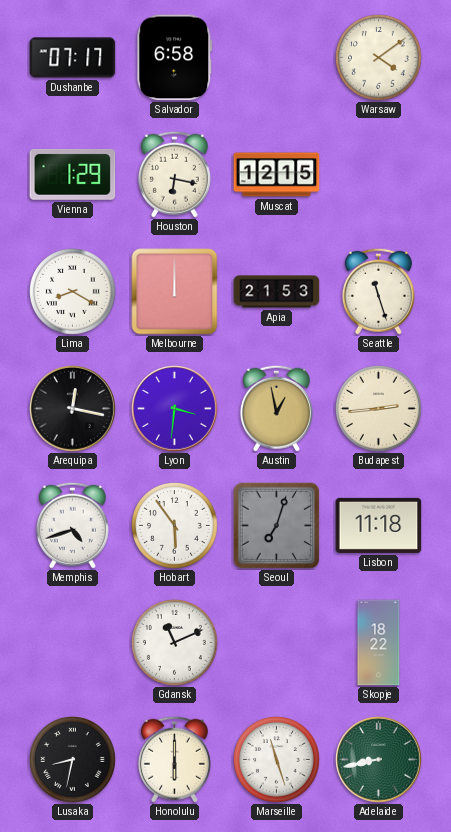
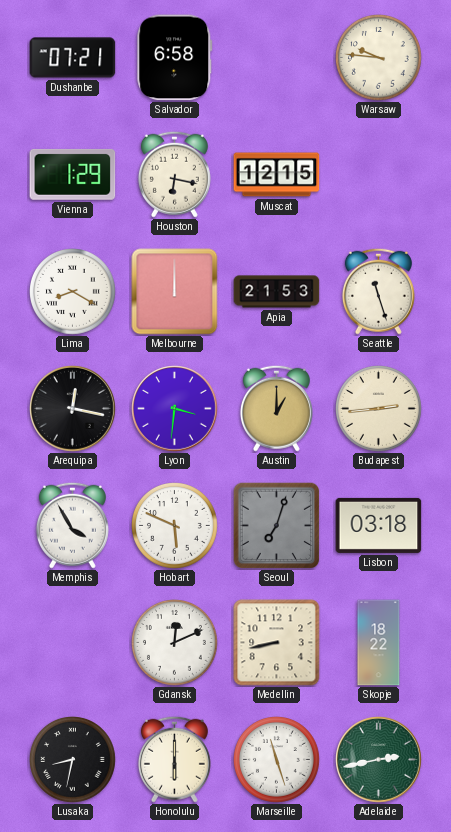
Dushanbe: 07:17 -> 07:21
Warsaw: 4:09 -> 9:46
Austin: 12:58 -> 1:00
Memphis: 4:42 -> 3:55
Hobart: 5:54 -> 5:49
Lisbon: 11:18 -> 03:18
Gdansk: 11:11 -> 12:11
Medellin: none -> 8:43
Adelaide: 8:43 -> 2:43
